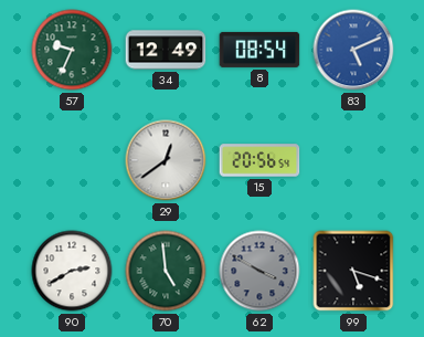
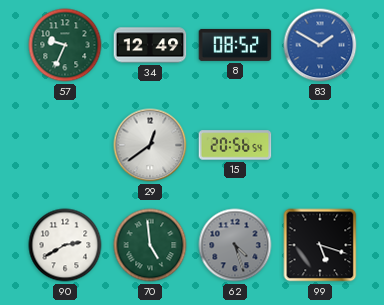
8: 08:54 -> 08:52
83: 5:11 -> 1:50
62: 3:50 -> 4:27
